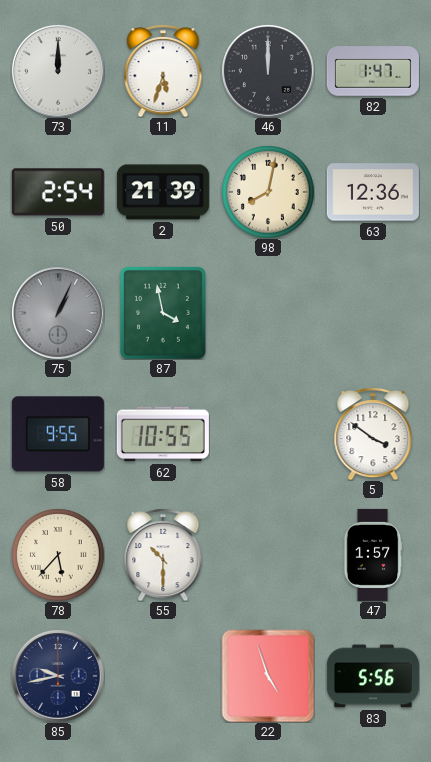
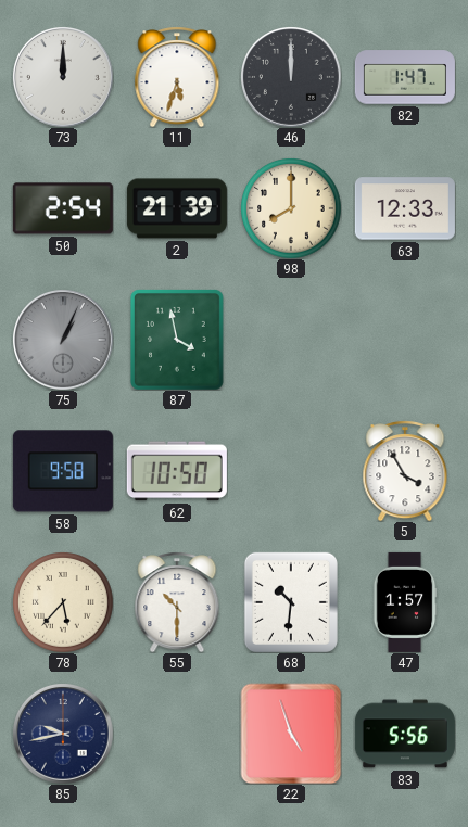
98: 8:02 -> 8:00
63: 12:36 -> 12:33
58: 9:55 -> 9:58
62: 10:55 -> 10:50
5: 3:51 -> 3:55
68: none -> 10:31
